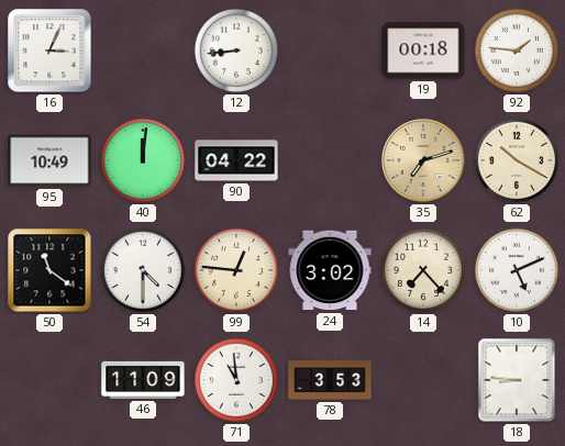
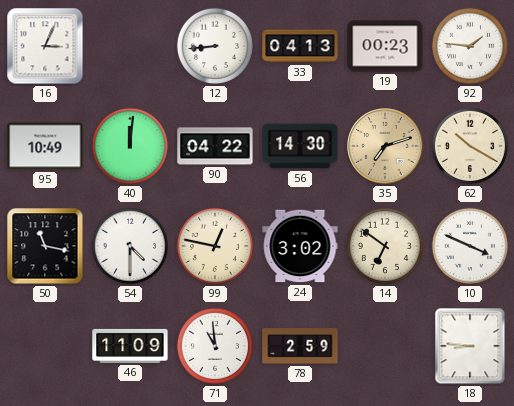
33: none -> 04:13
19: 00:18 -> 00:23
56: none -> 14:30
50: 11:21 -> 11:17
99: 12:46 -> 12:47
14: 7:23 -> 6:51
10: 5:11 -> 3:49
78: 3:53 -> 2:59
